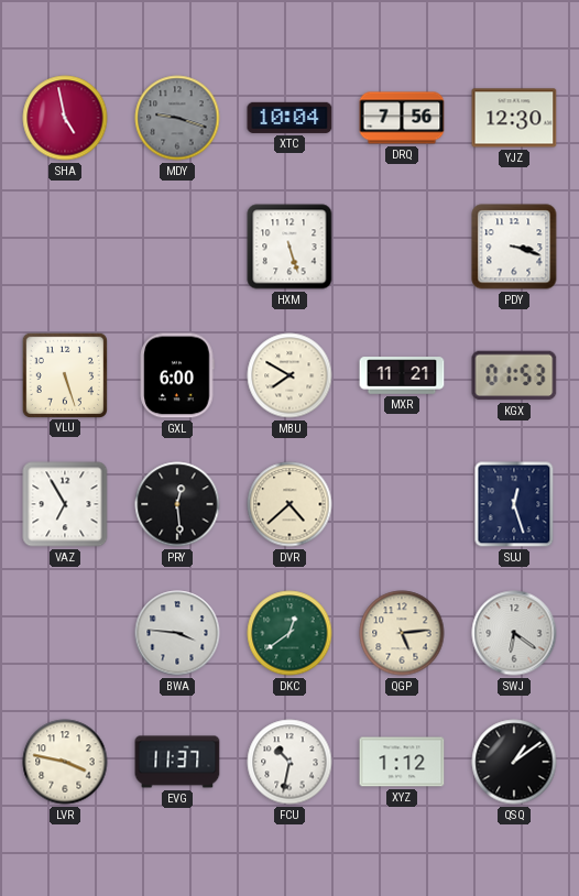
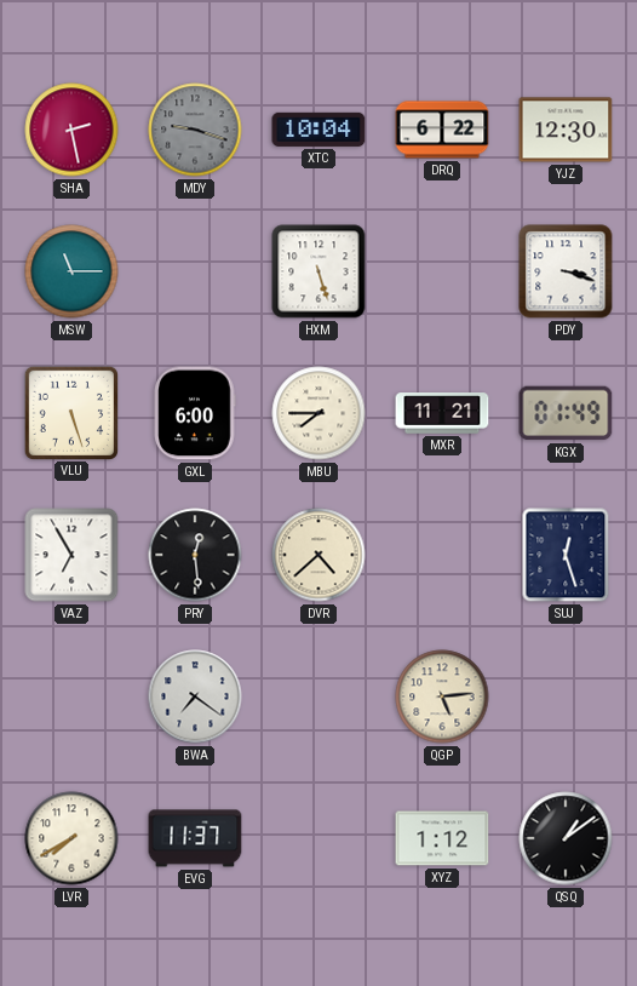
SHA: 4:58 -> 2:28
DRQ: 7:56 -> 6:22
MSW: none -> 11:15
MBU: 7:50 -> 7:45
KGX: 01:53 -> 01:49
BWA: 3:46 -> 7:21
DKC: 12:39 -> none
SWJ: 6:21 -> none
LVR: 3:47 -> 7:40
FCU: 10:32 -> none
